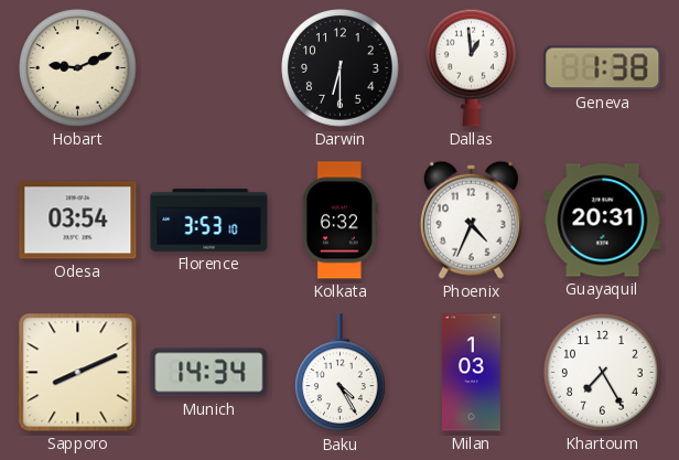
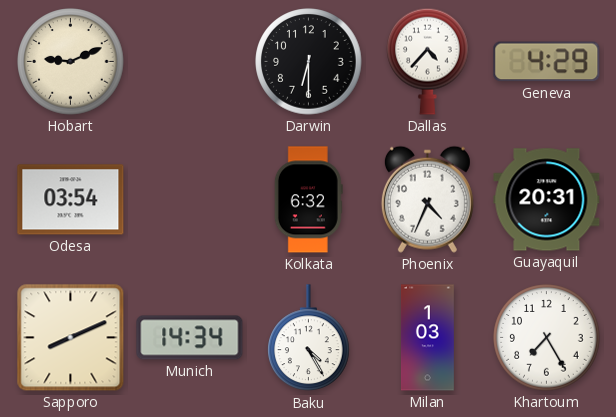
Dallas: 12:59 -> 4:37
Geneva: 1:38 -> 4:29
Florence: 3:53 -> none
